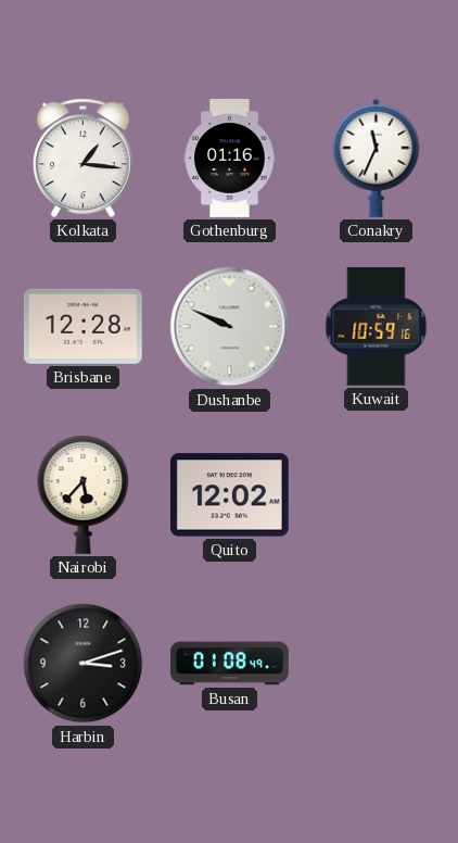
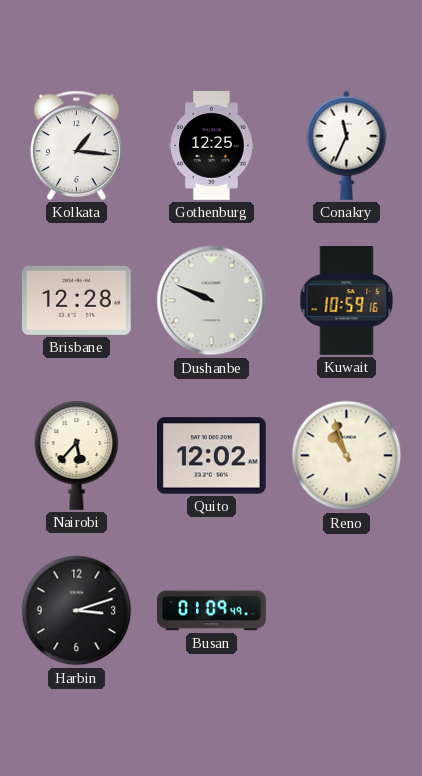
Gothenburg: 01:16 -> 12:25
Reno: none -> 10:57
Busan: 01:08 -> 01:09
